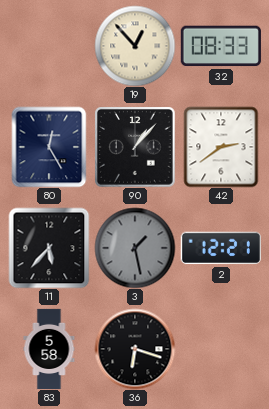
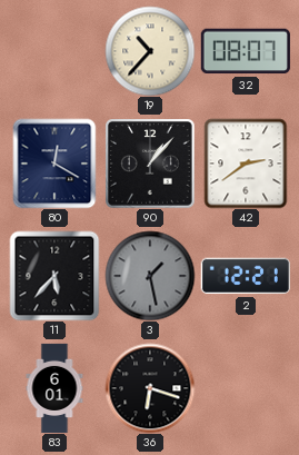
19: 12:53 -> 10:37
32: 08:33 -> 08:07
80: 12:25 -> 12:20
83: 5:58 -> 6:01
